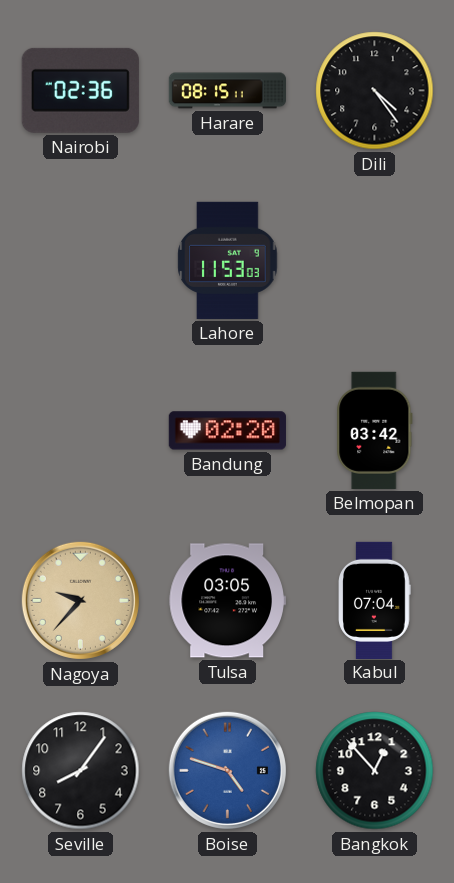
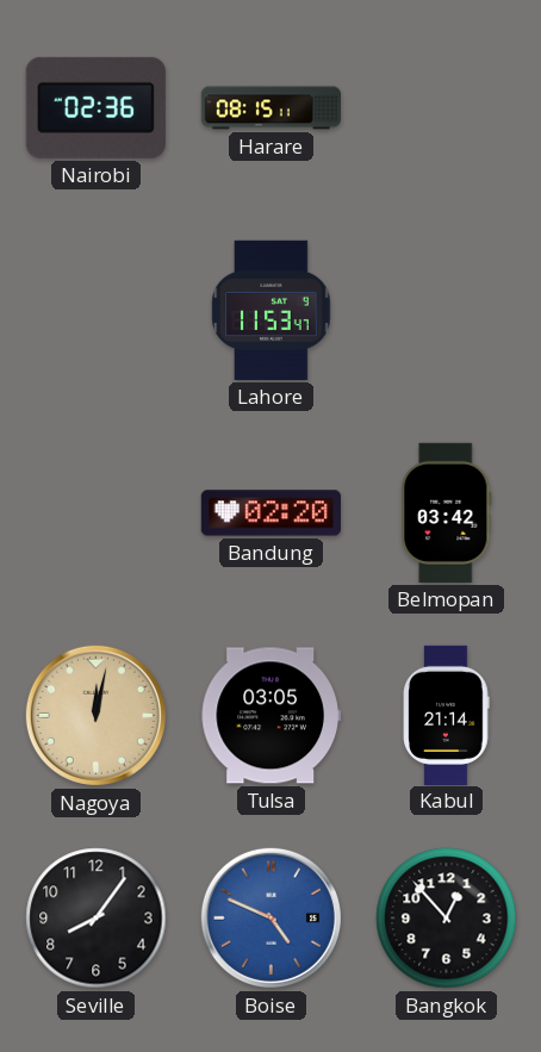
Dili: 4:24 -> none
Lahore: 11:53:03 -> 11:53:47
Nagoya: 9:37 -> 12:02
Kabul: 07:04 -> 21:14
Boise: 4:48 -> 4:49
